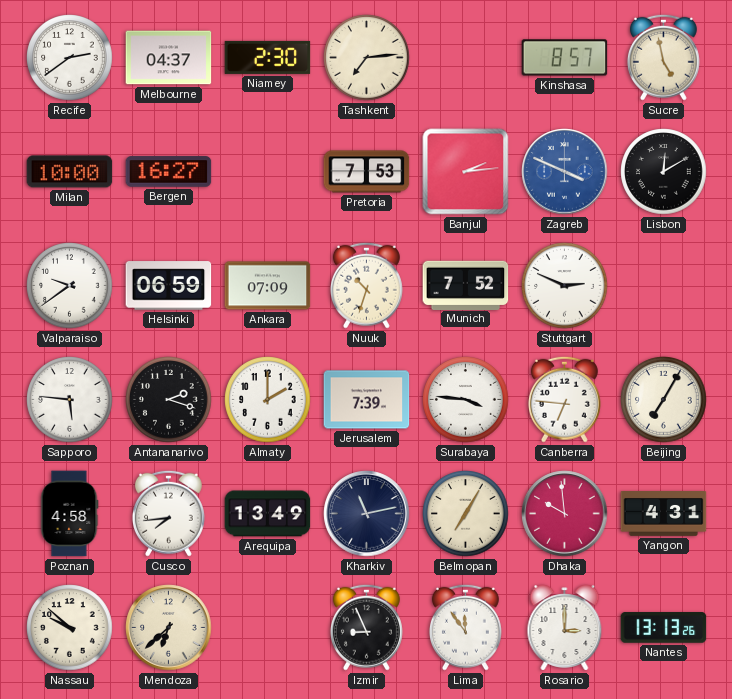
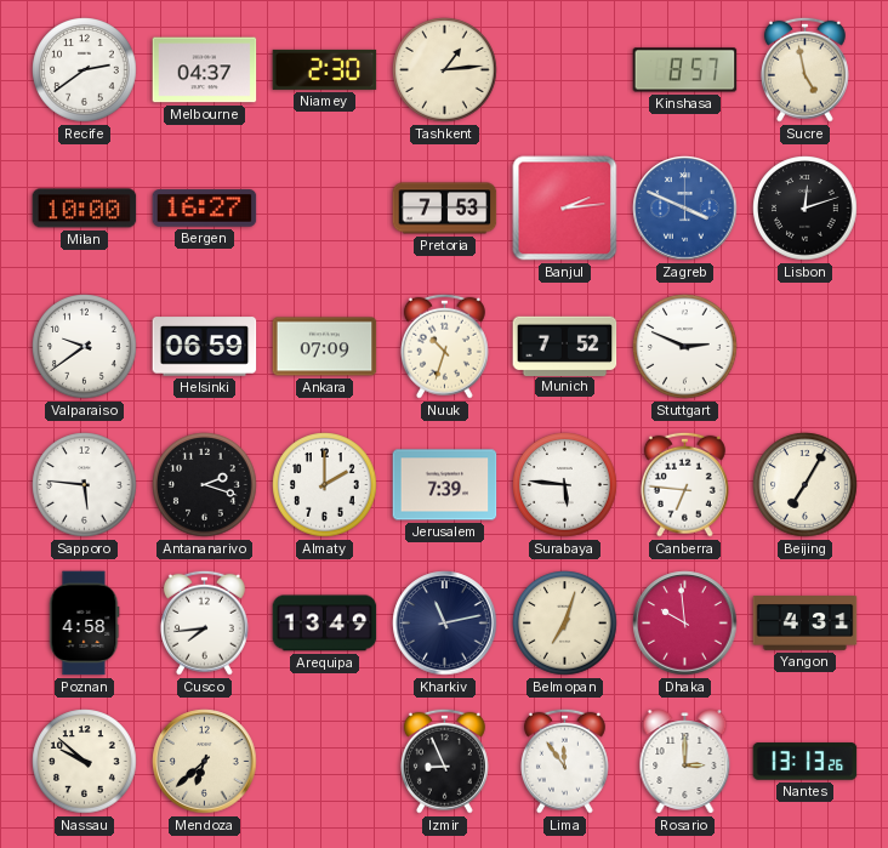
Tashkent: 7:14 -> 1:14
Lisbon: 12:10 -> 12:12
Surabaya: 3:46 -> 5:46
Belmopan: 7:05 -> 7:03
